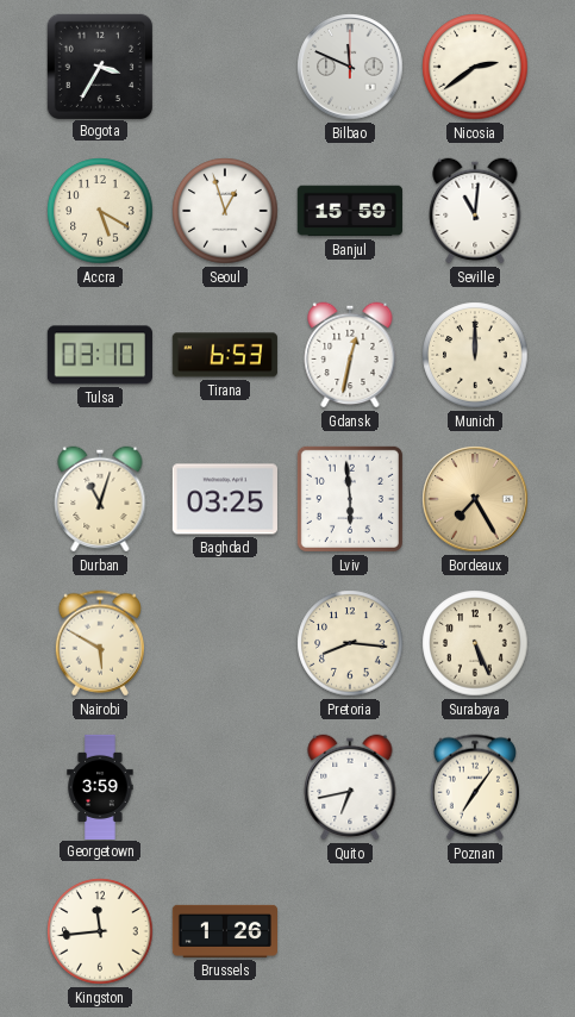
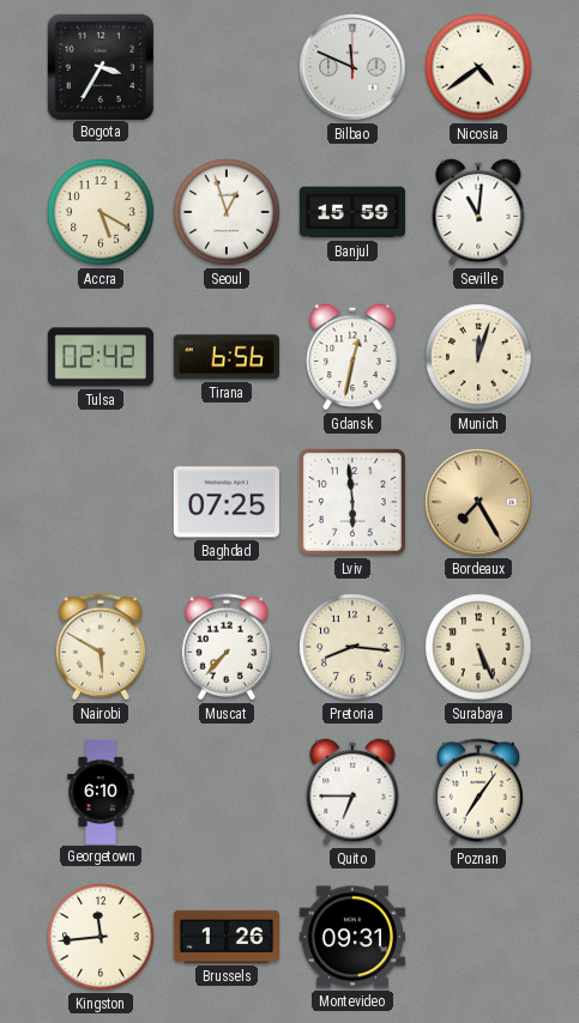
Nicosia: 2:39 -> 4:39
Tulsa: 03:10 -> 02:42
Tirana: 6:53 -> 6:56
Munich: 12:00 -> 12:03
Durban: 11:03 -> none
Baghdad: 03:25 -> 07:25
Muscat: none -> 7:37
Georgetown: 3:59 -> 6:10
Quito: 6:43 -> 6:45
Montevideo: none -> 09:31
